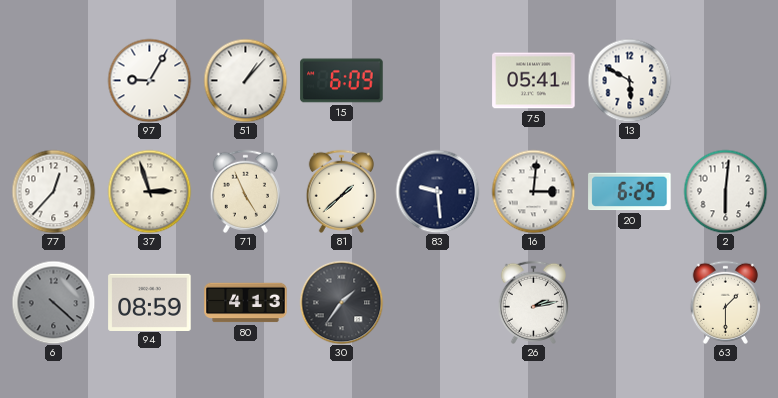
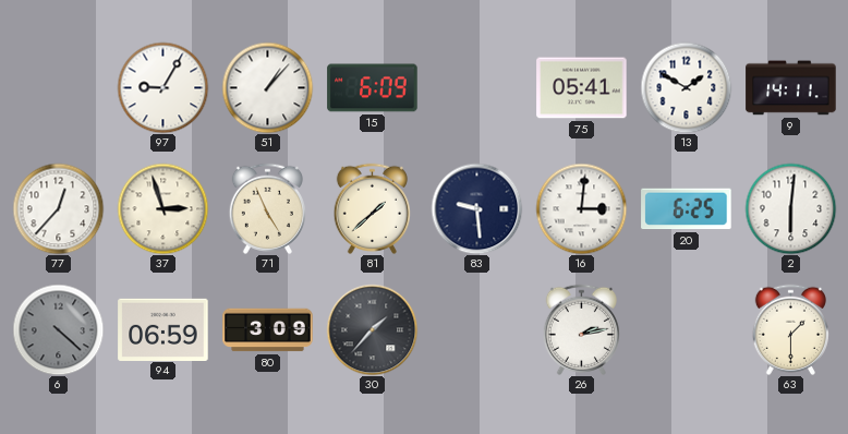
13: 5:50 -> 1:50
9: none -> 14:11
94: 08:59 -> 06:59
80: 4:13 -> 3:09
30: 1:36 -> 1:37
